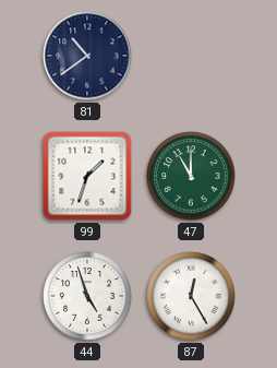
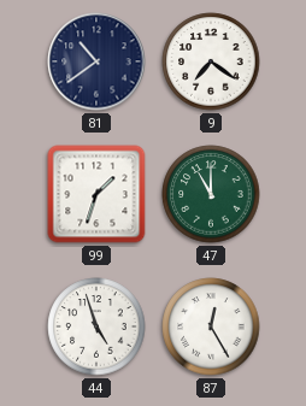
9: none -> 7:21
